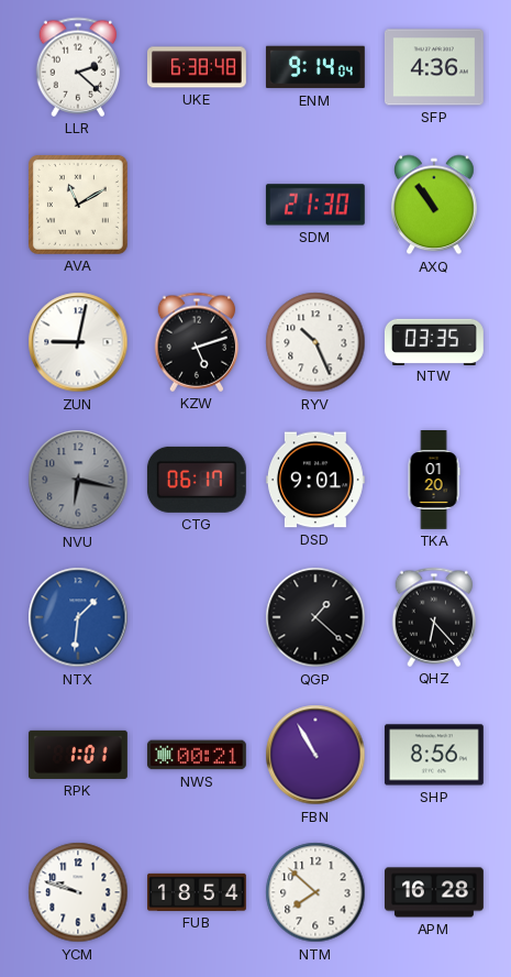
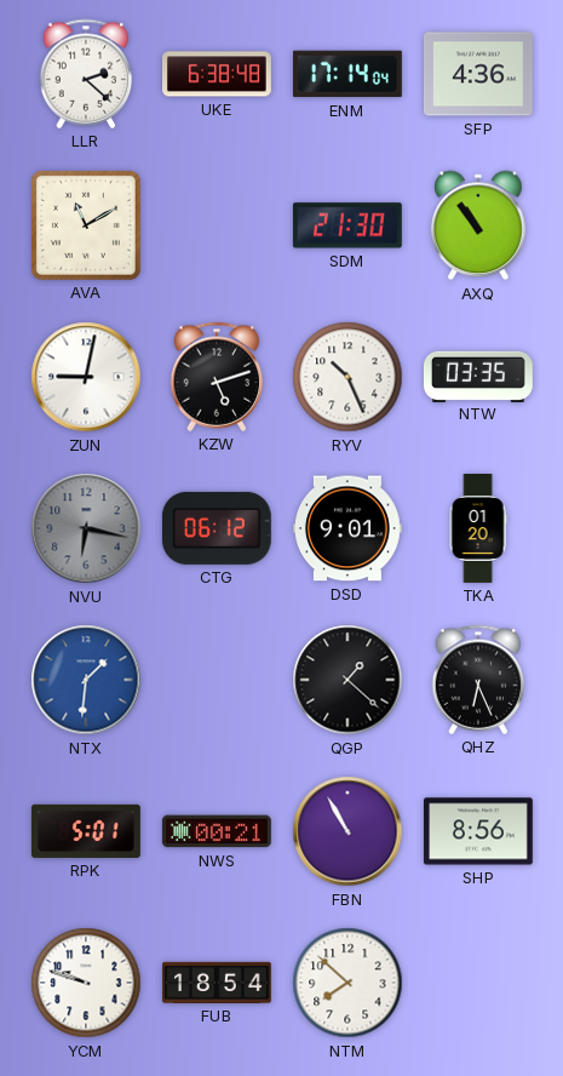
ENM: 9:14 -> 17:14
CTG: 06:17 -> 06:12
QHZ: 6:23 -> 6:26
RPK: 1:01 -> 5:01
APM: 16:28 -> none
